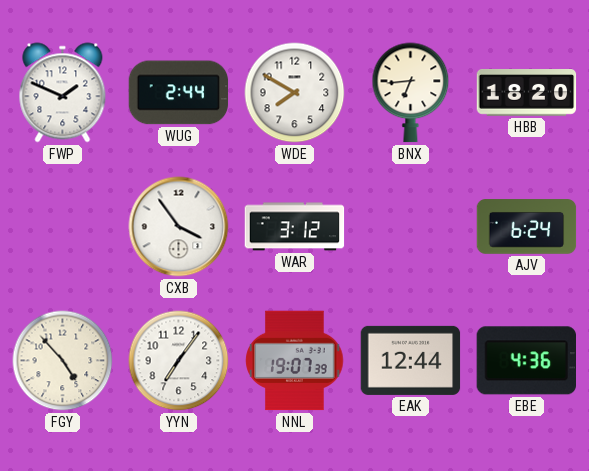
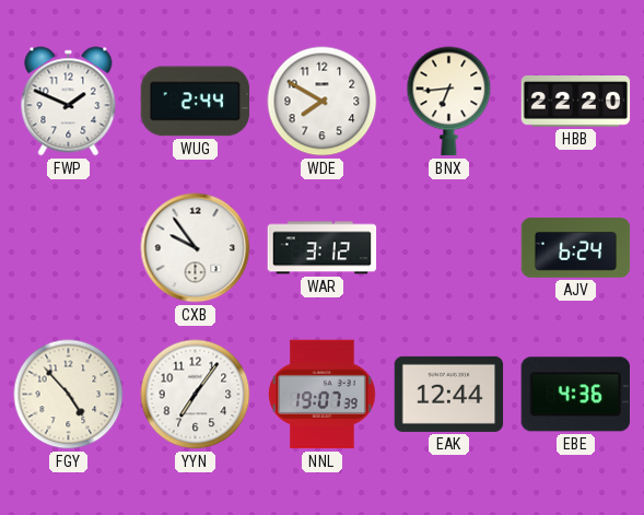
HBB: 18:20 -> 22:20
CXB: 3:54 -> 9:54
